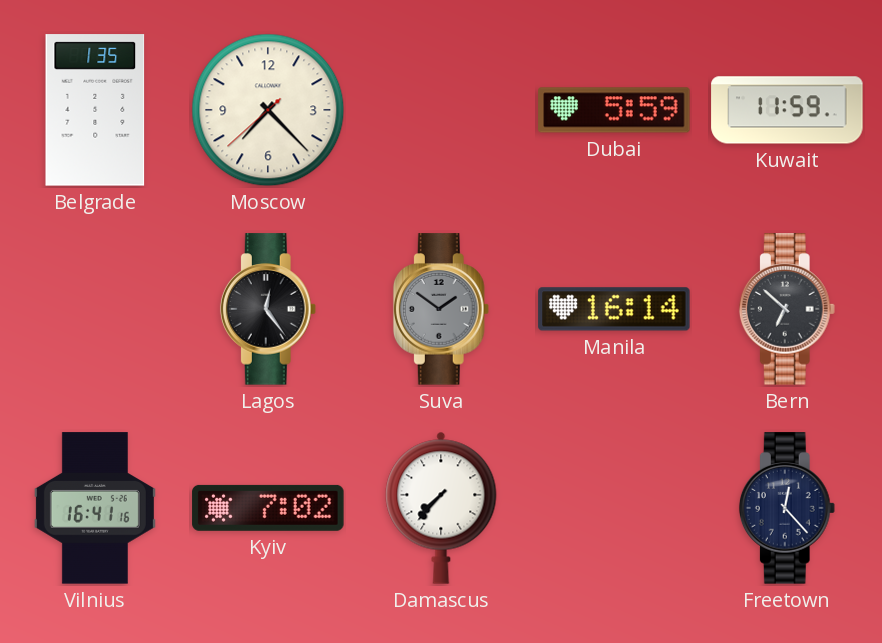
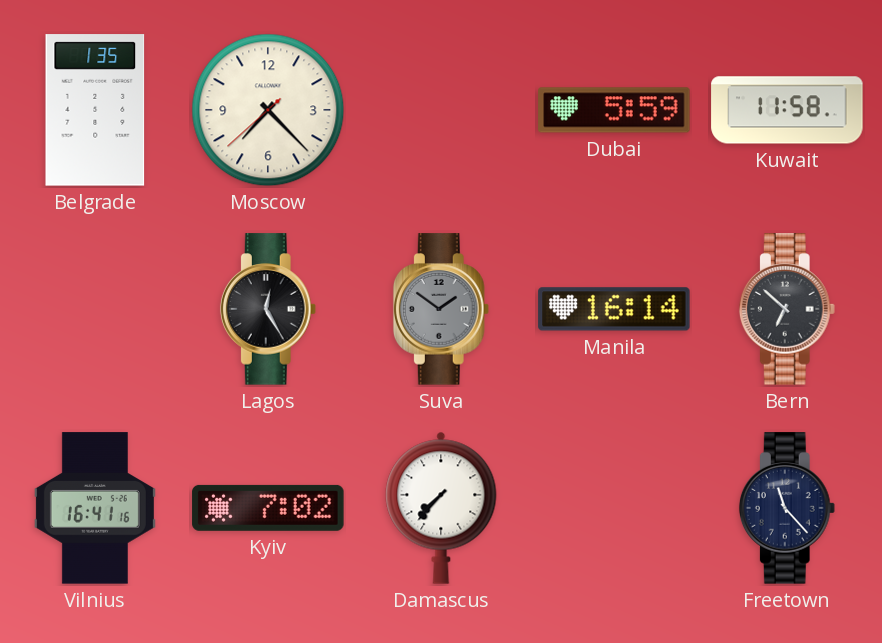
Kuwait: 11:59 -> 11:58
Lagos: 12:24 -> 12:25
Freetown: 12:23 -> 11:23
